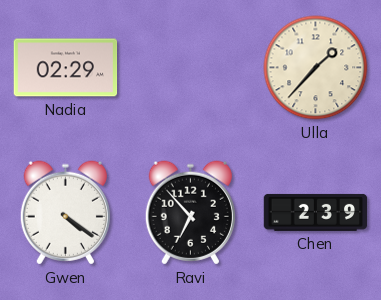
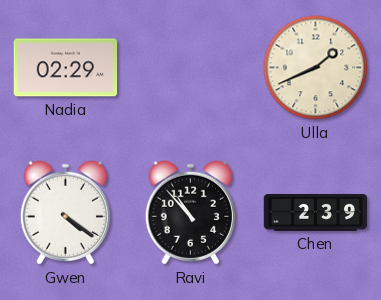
Ulla: 1:37 -> 1:41
Ravi: 6:53 -> 10:53
